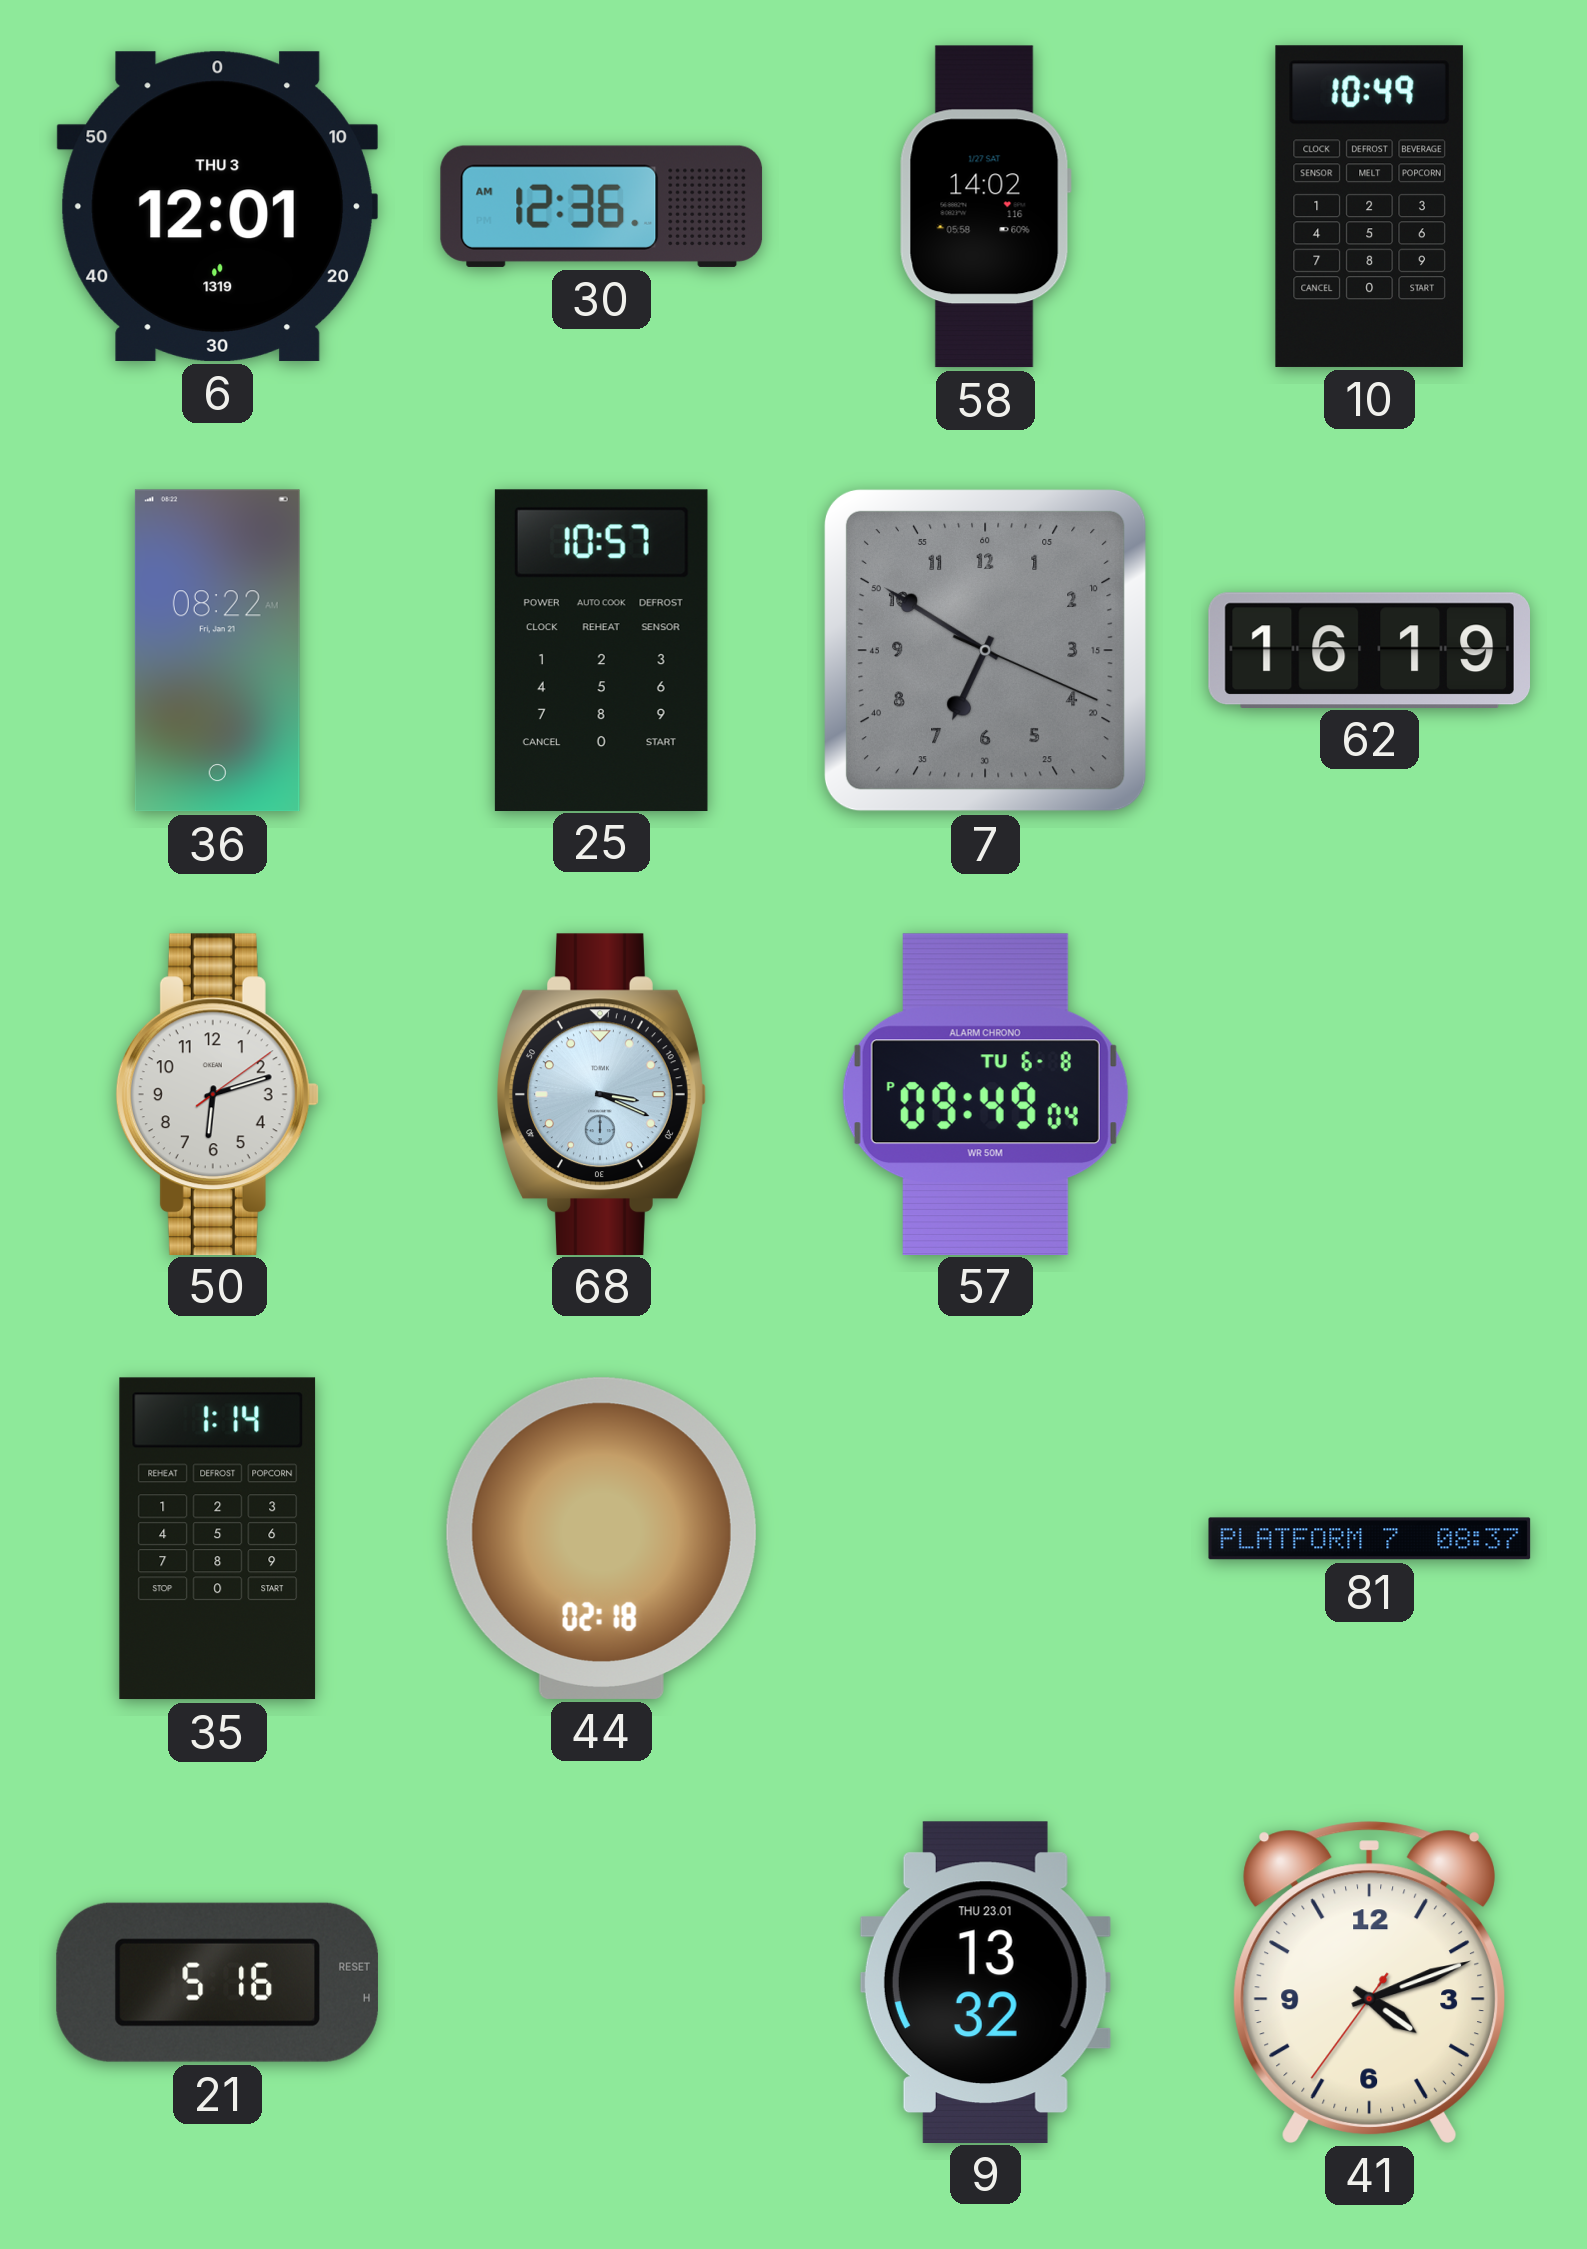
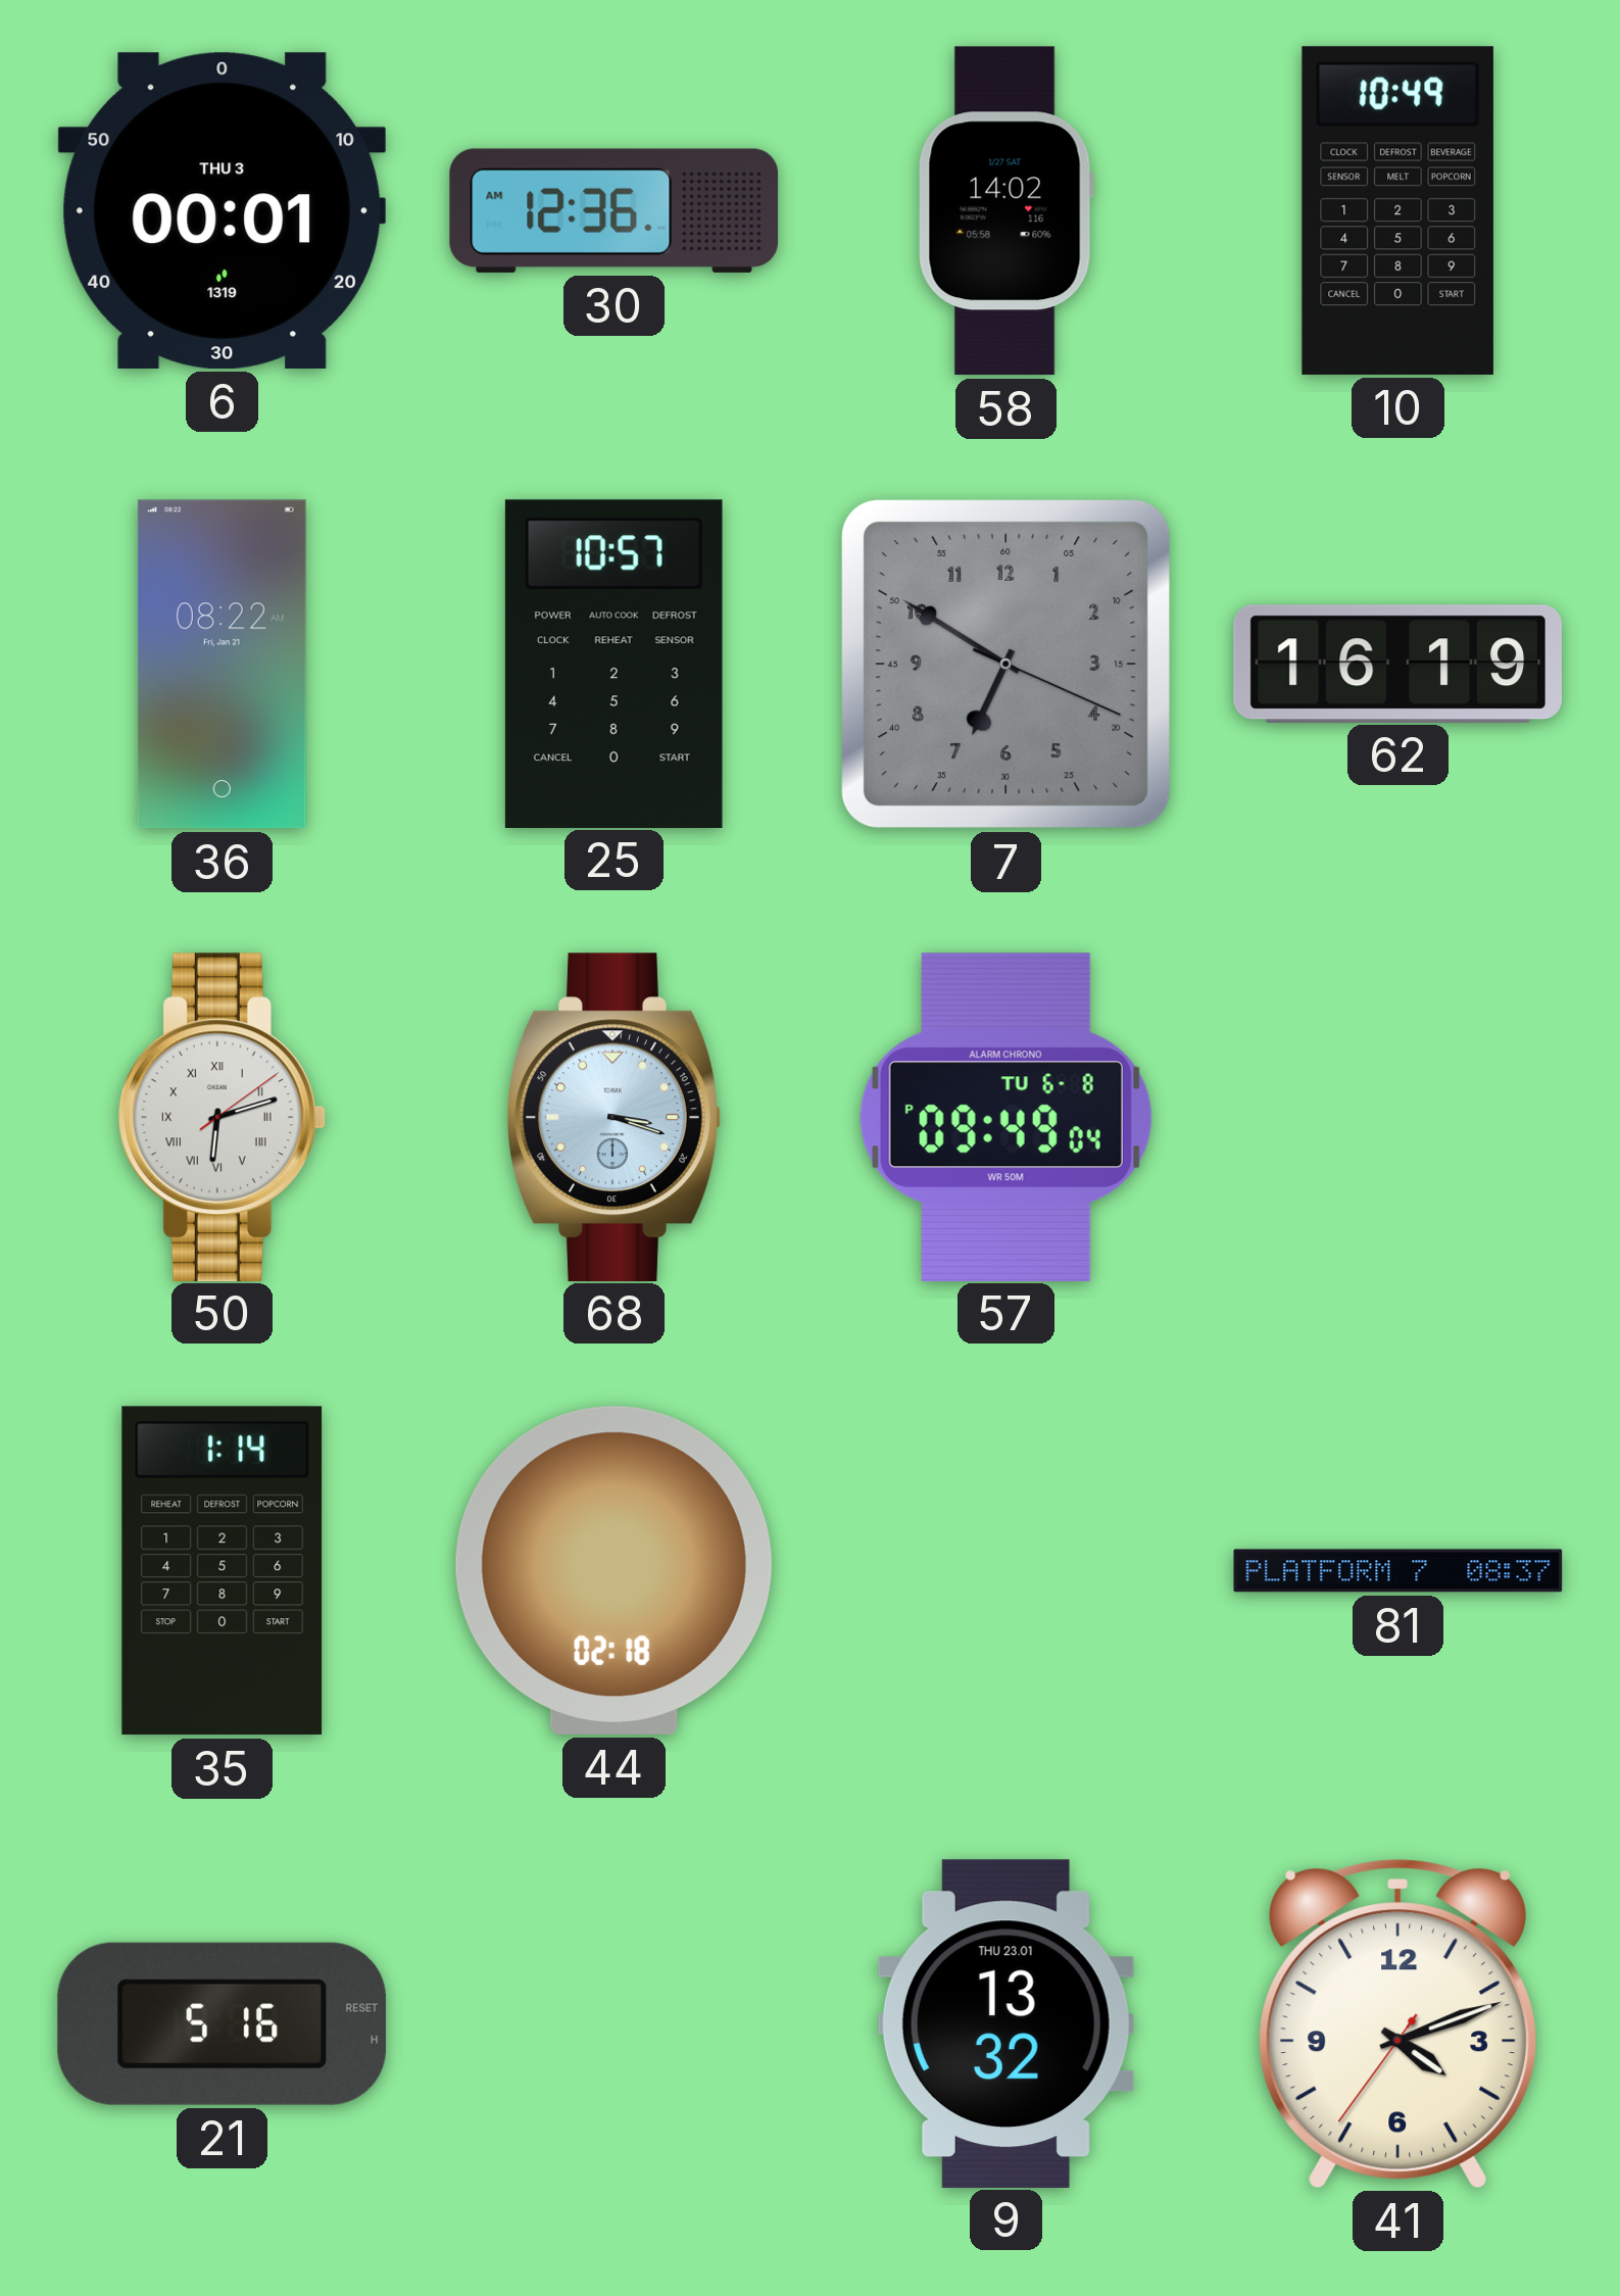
6: 12:01 -> 00:01
50 numerals: Arabic -> Roman
68: 3:19 -> 3:18
